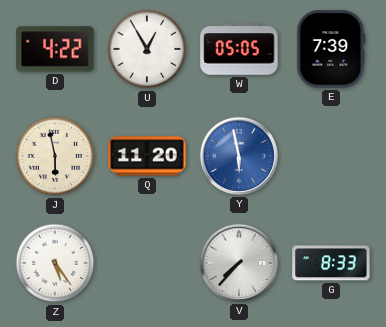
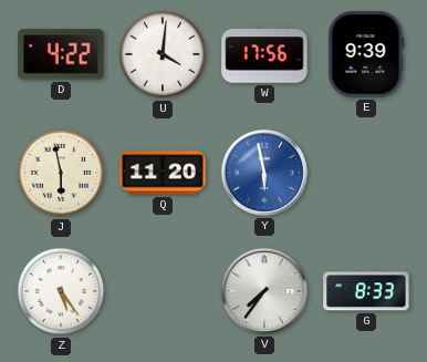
U: 12:55 -> 4:01
W: 05:05 -> 17:56
E: 7:39 -> 9:39
V: 7:37 -> 7:36
